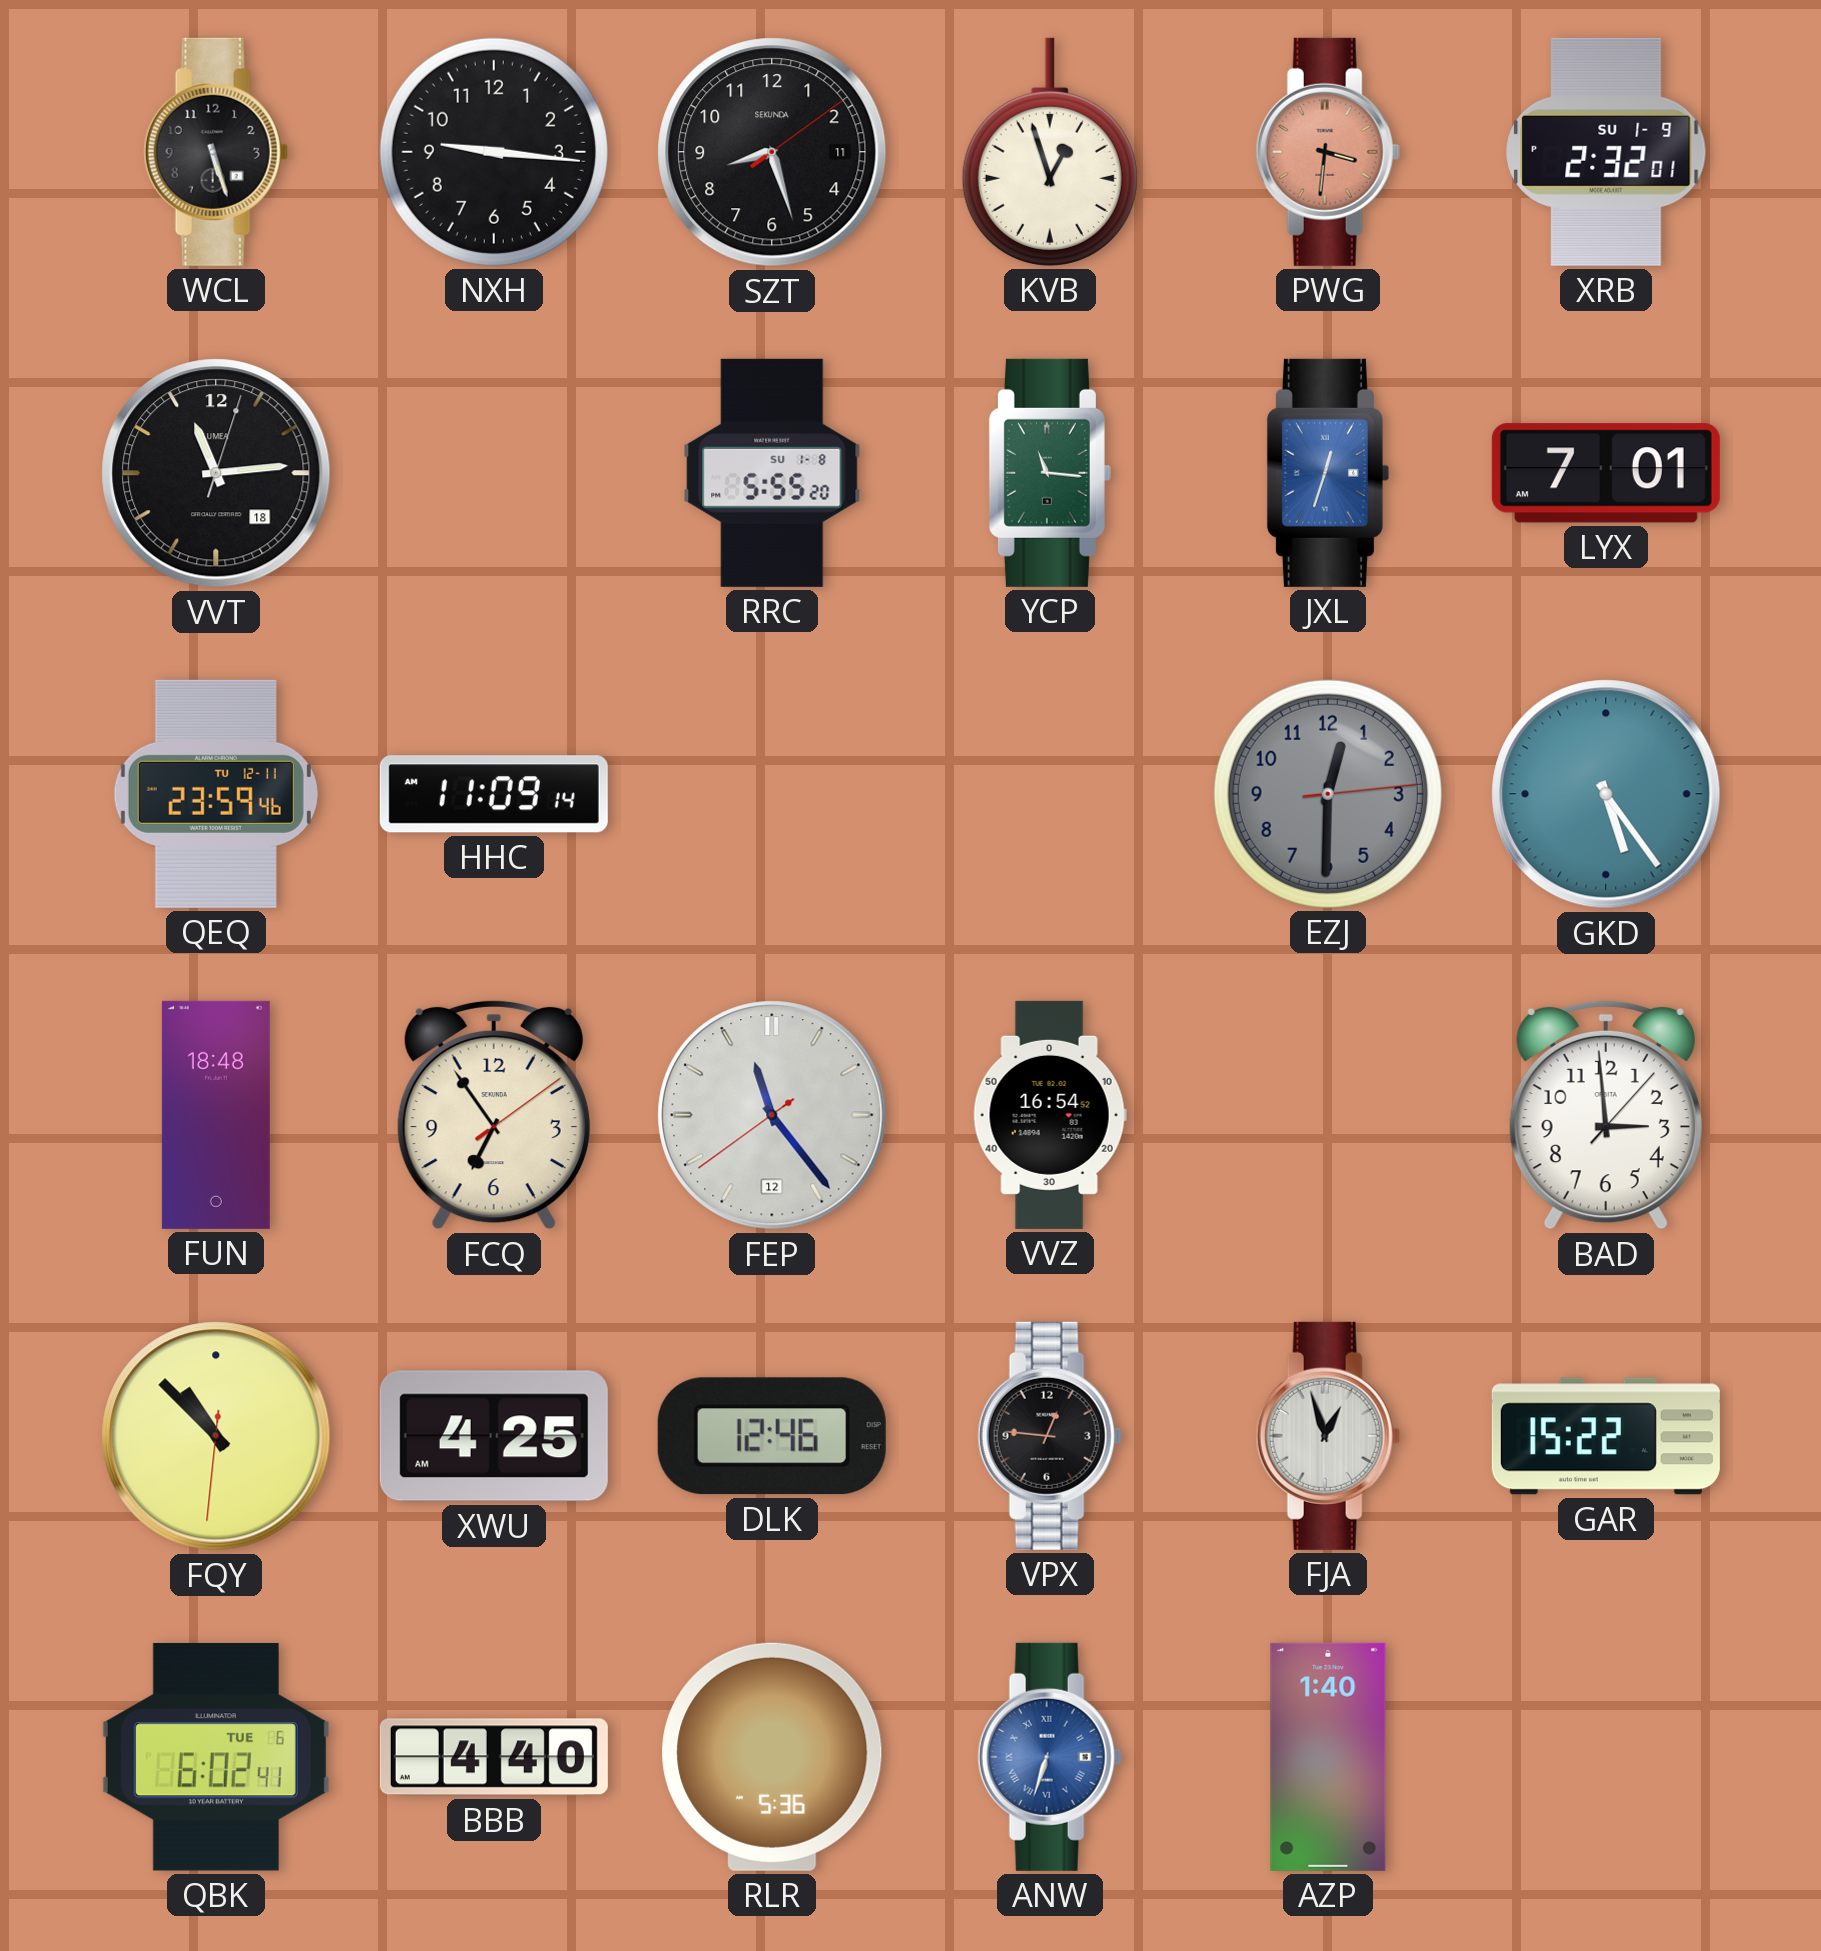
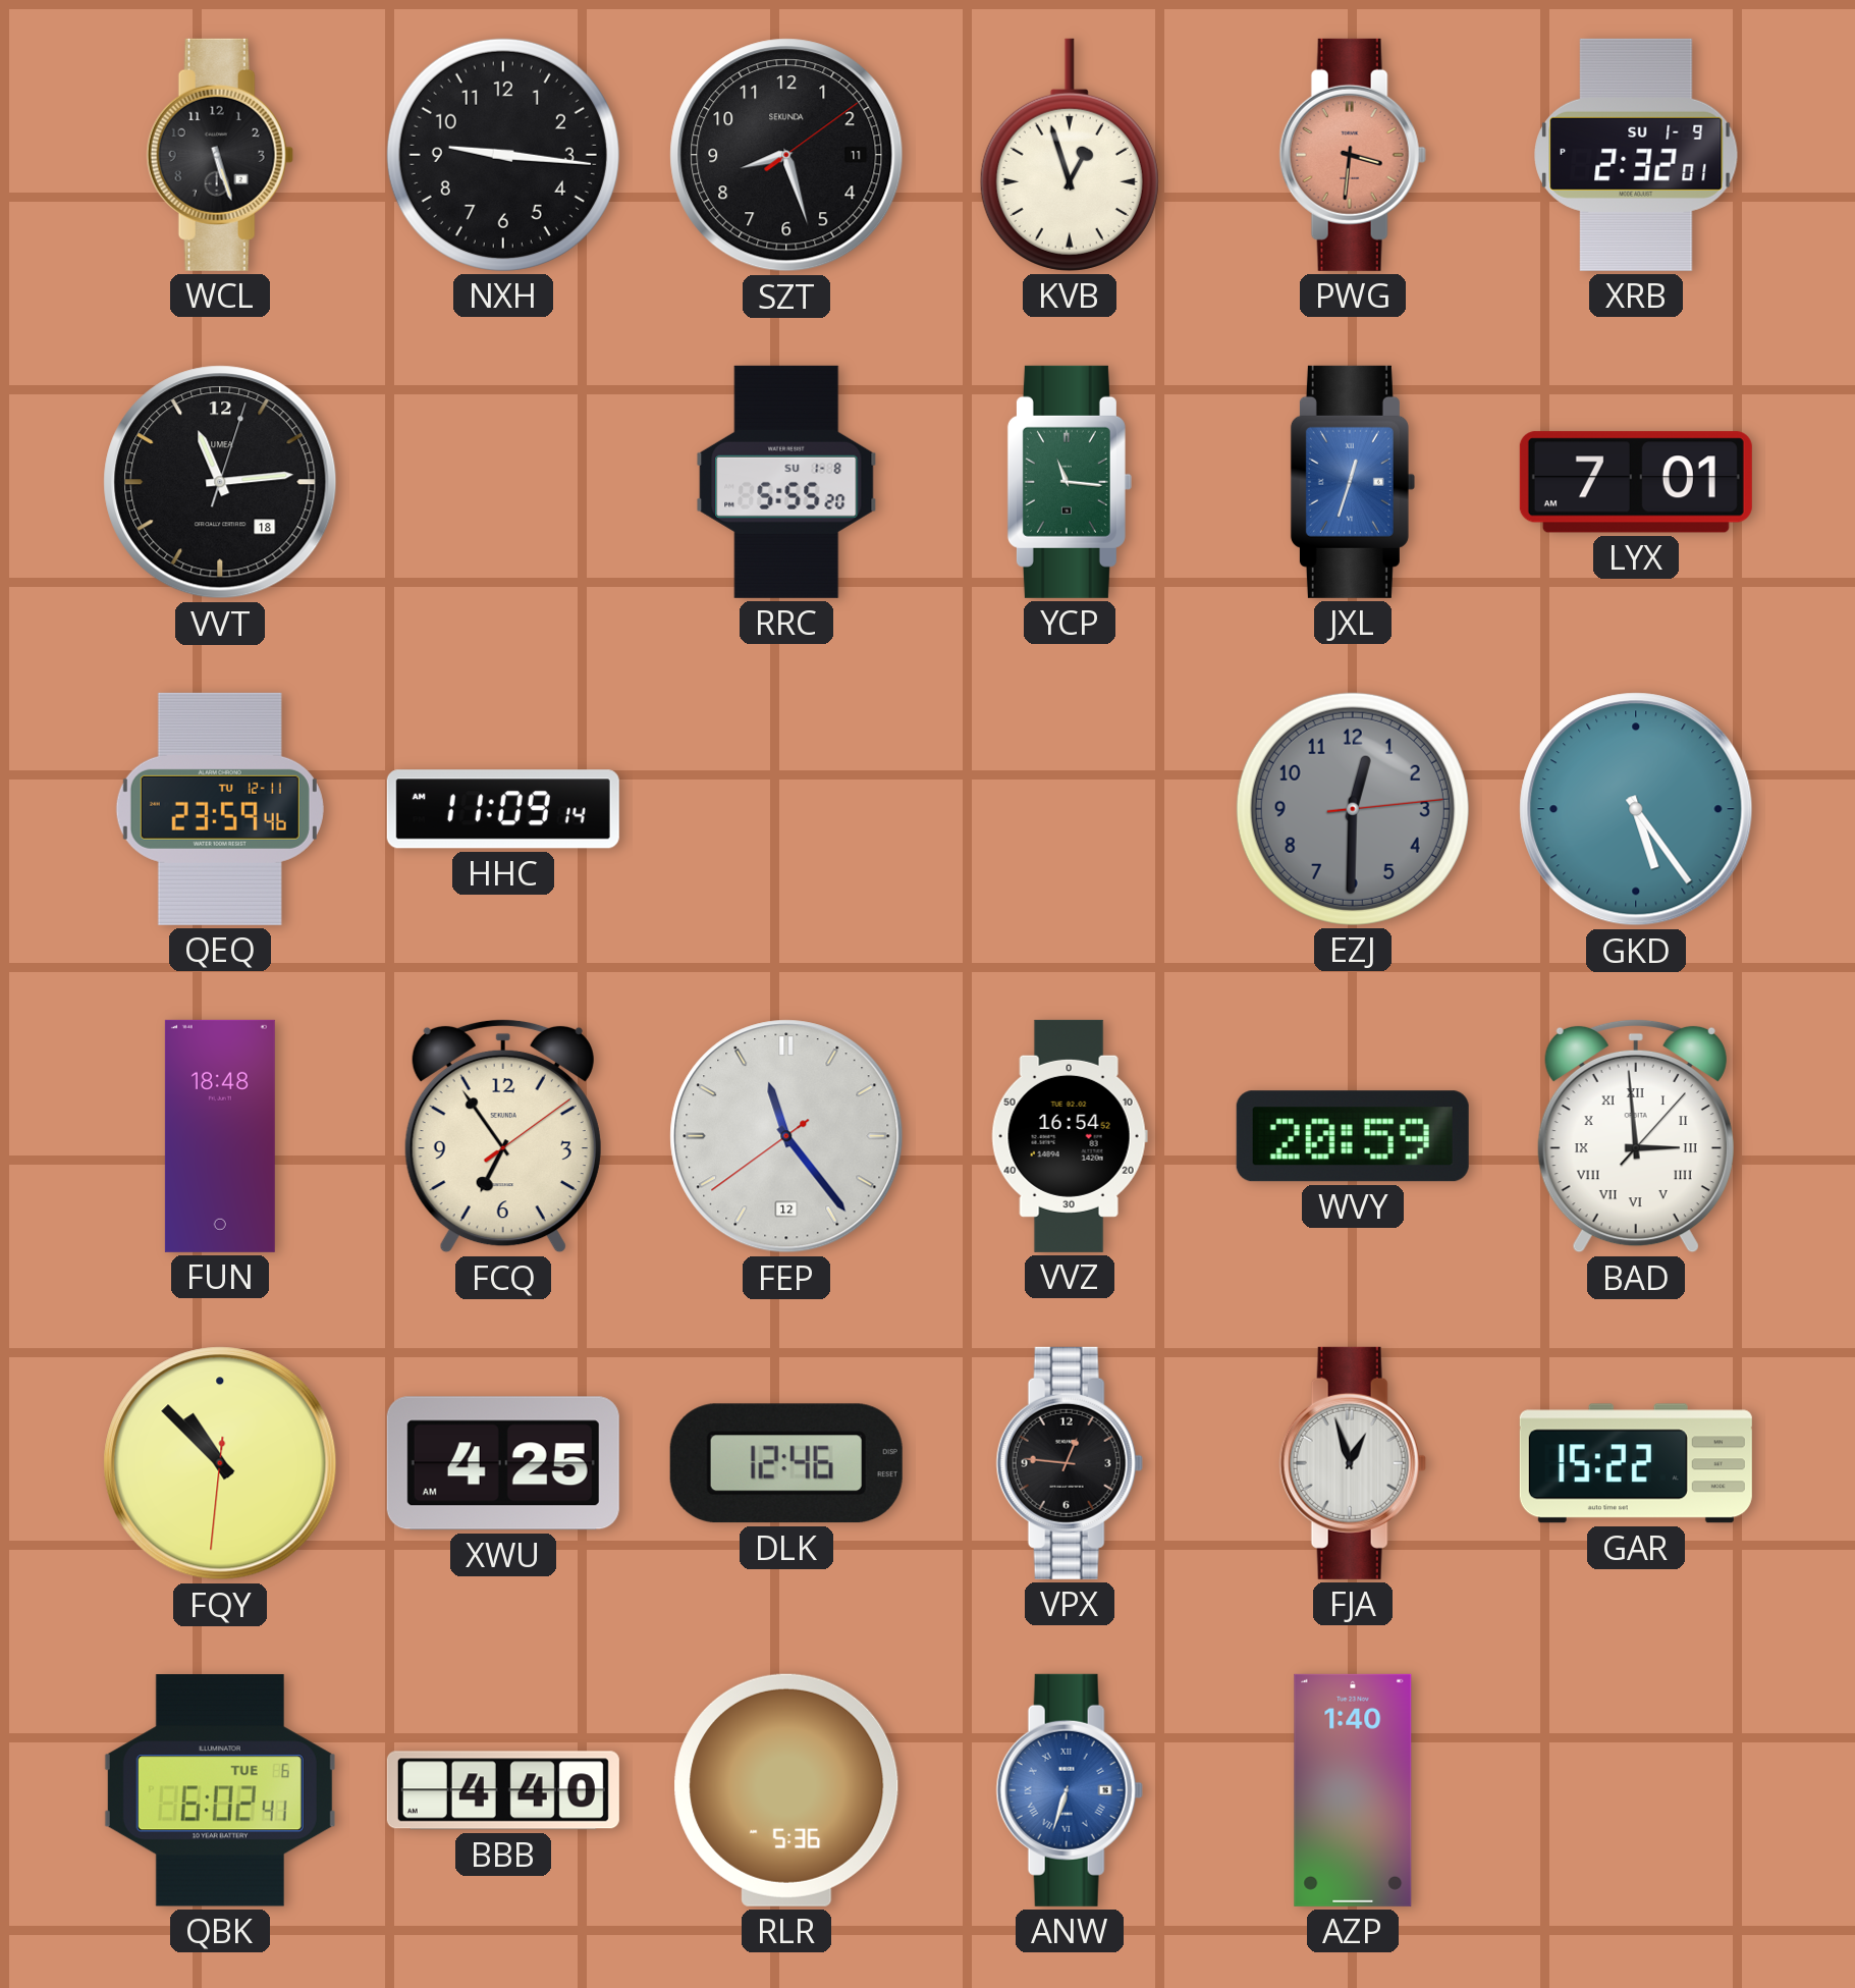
WVY: none -> 20:59
BAD numerals: Arabic -> Roman
